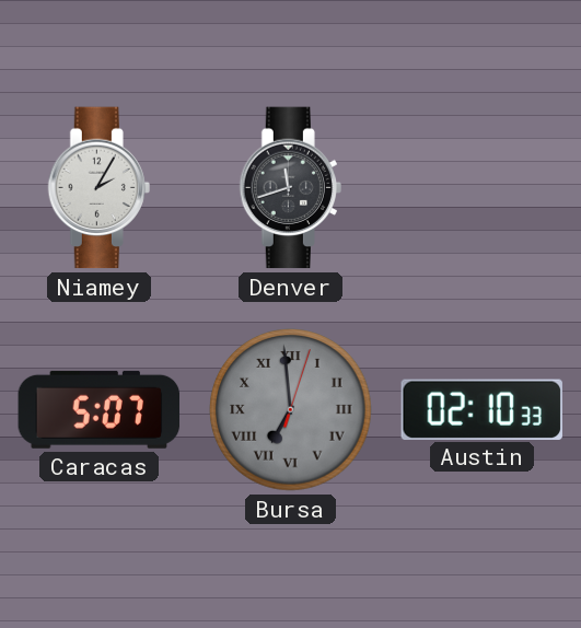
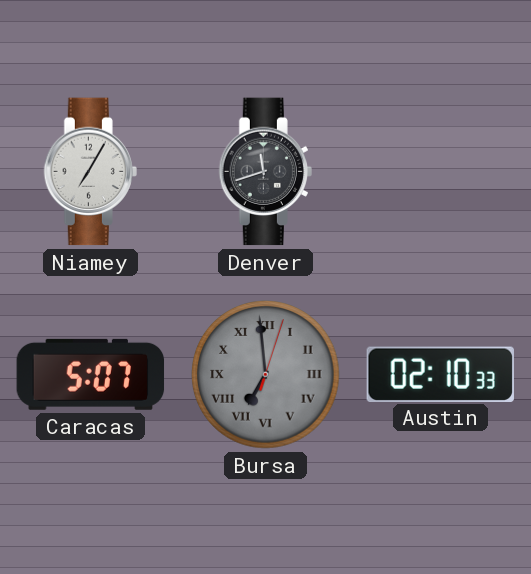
Niamey: 2:05 -> 7:05
